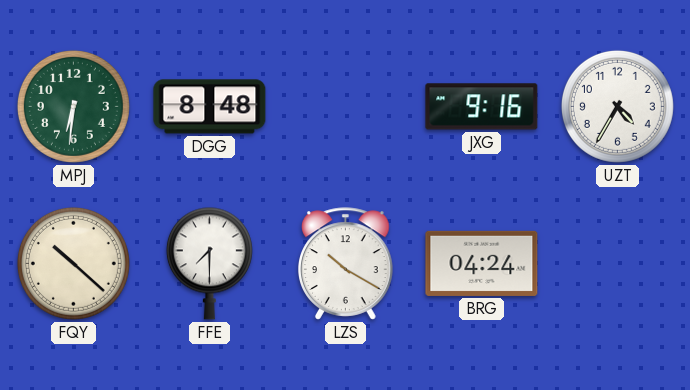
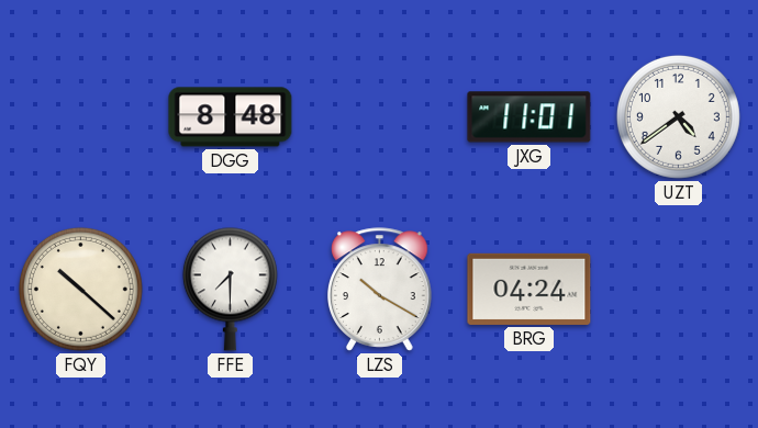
MPJ: 6:31 -> none
JXG: 9:16 -> 11:01
UZT: 4:35 -> 4:39
